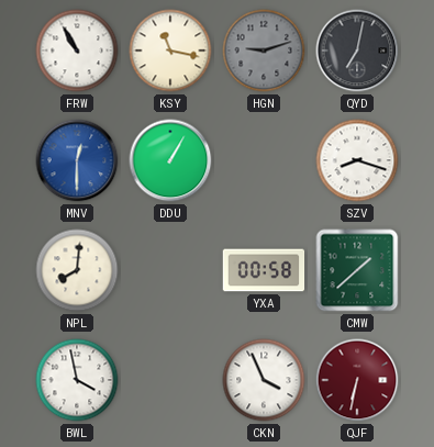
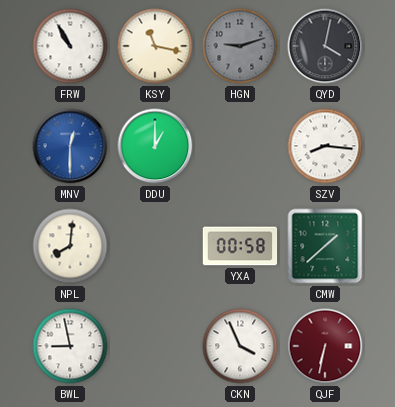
QYD: 7:02 -> 4:02
DDU: 1:05 -> 1:00
SZV: 8:18 -> 8:16
BWL: 3:58 -> 8:58
